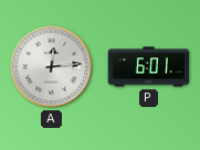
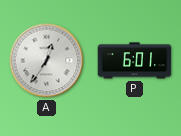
A: 12:14 -> 12:36
